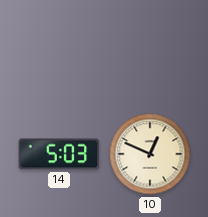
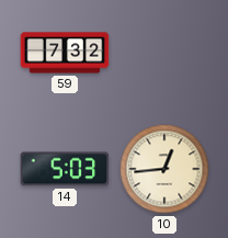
59: none -> 7:32
10: 12:49 -> 12:44
